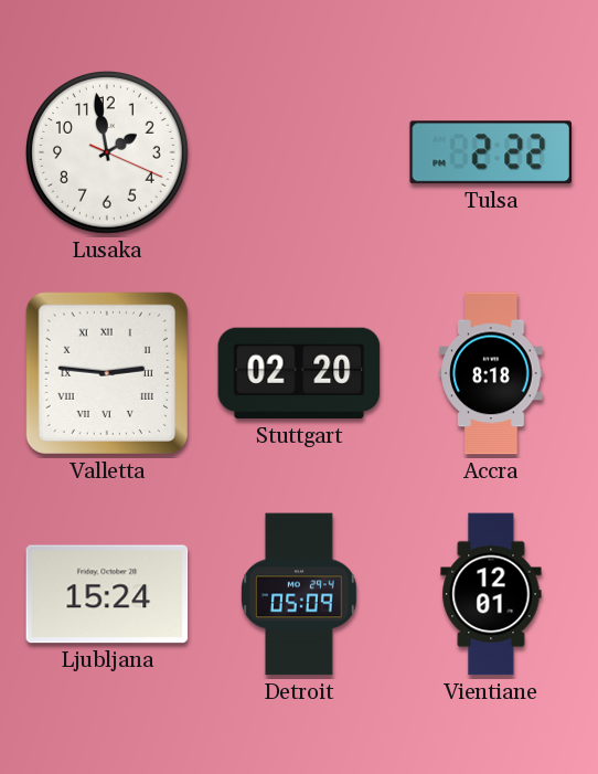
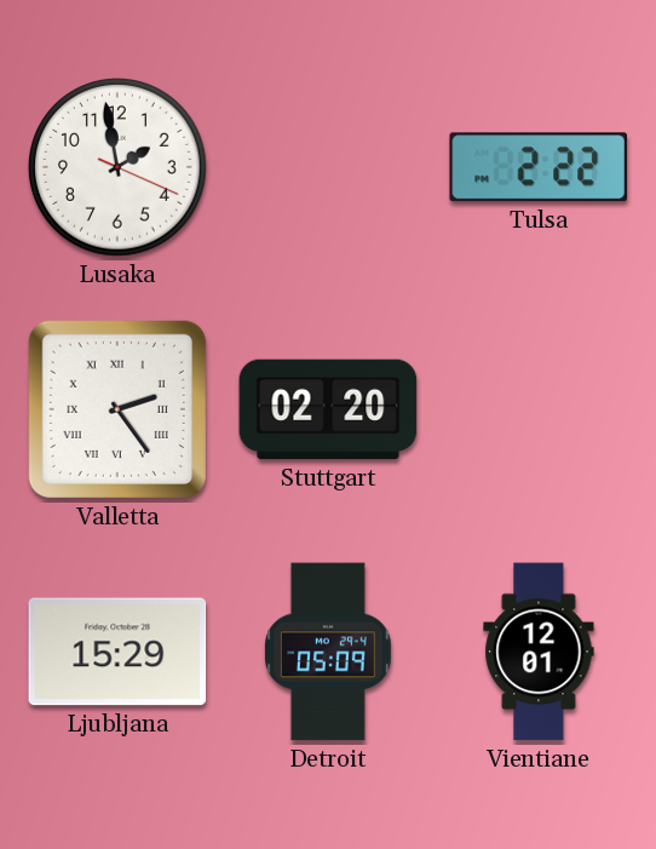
Valletta: 2:46 -> 2:24
Accra: 8:18 -> none
Ljubljana: 15:24 -> 15:29
